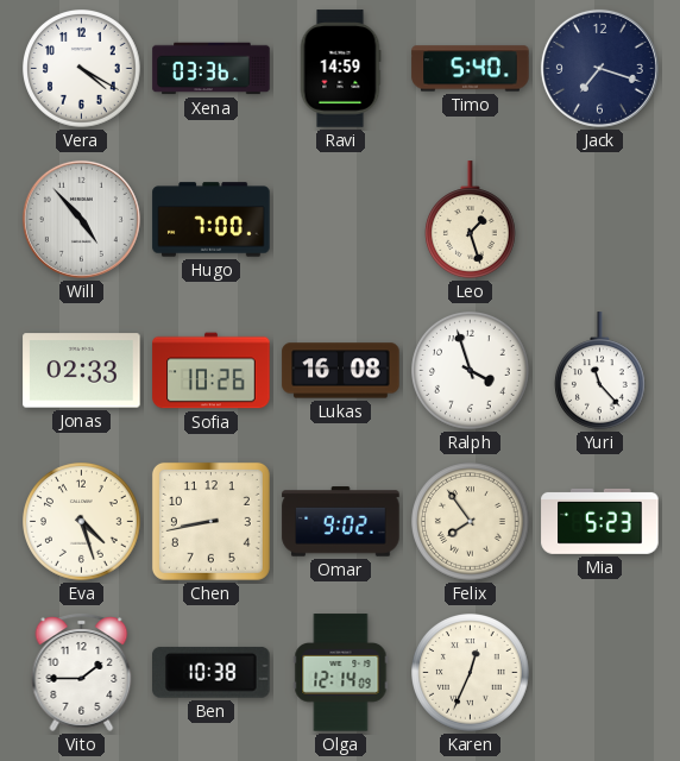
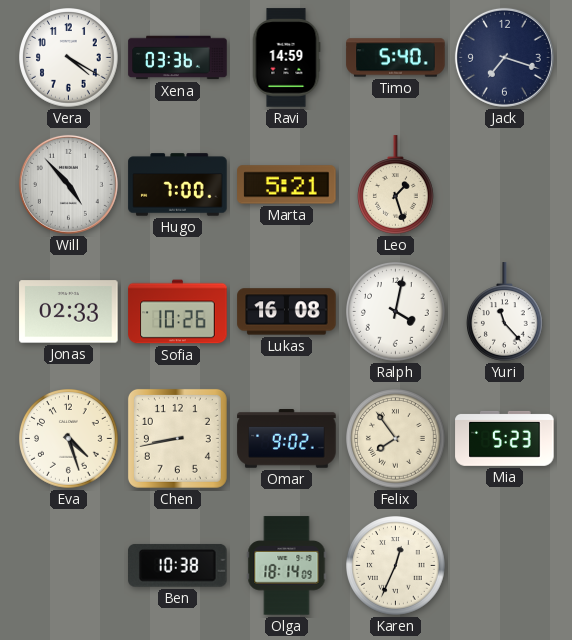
Marta: none -> 5:21
Ralph: 3:57 -> 4:02
Vito: 1:45 -> none
Olga: 12:14 -> 18:14
